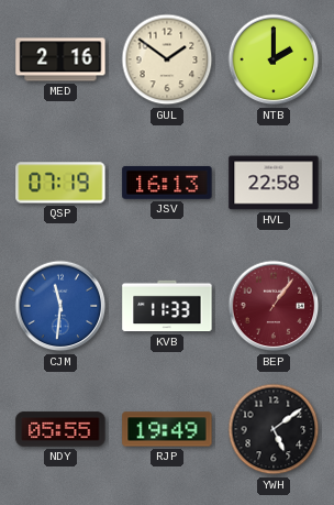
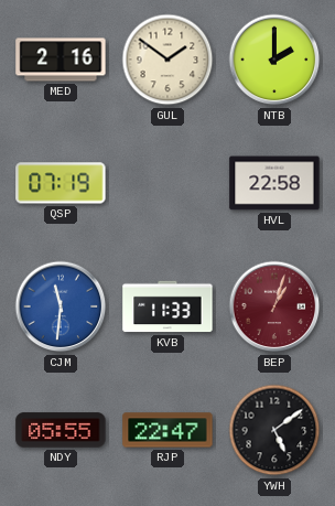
JSV: 16:13 -> none
BEP: 1:06 -> 1:03
RJP: 19:49 -> 22:47
